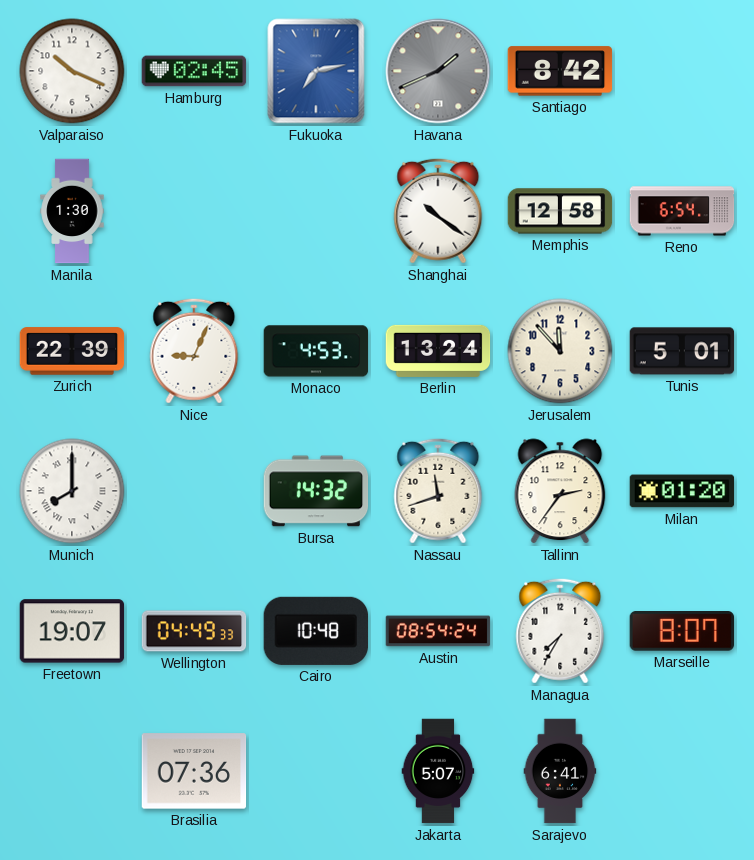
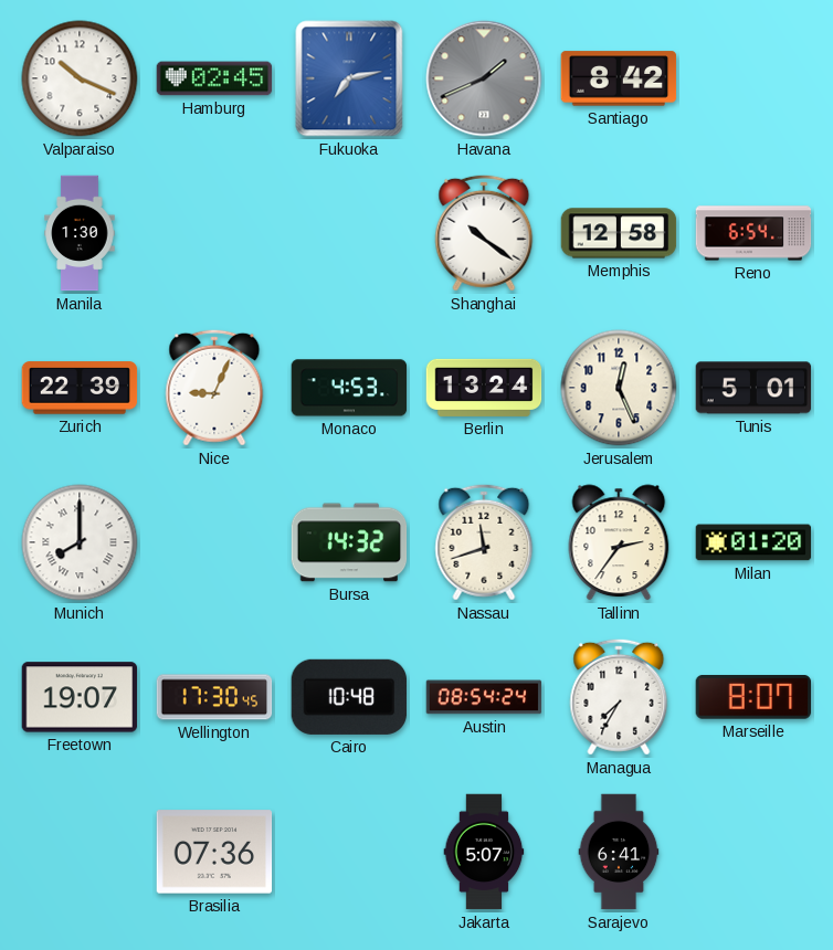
Jerusalem: 11:53 -> 12:26
Wellington: 04:49 -> 17:30
